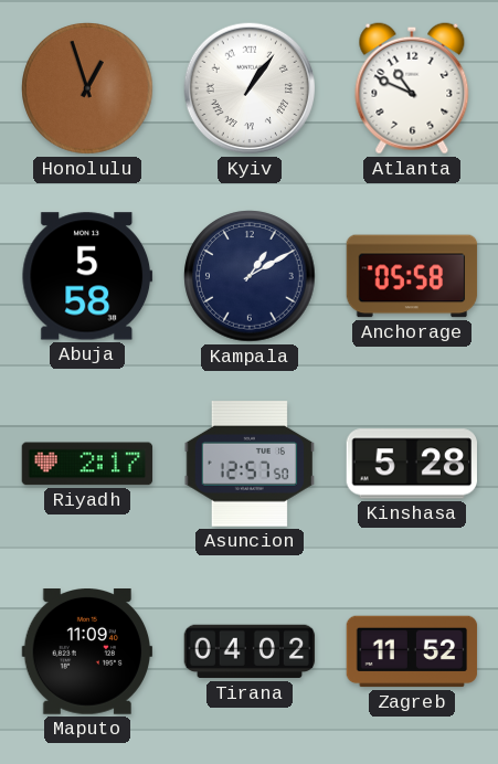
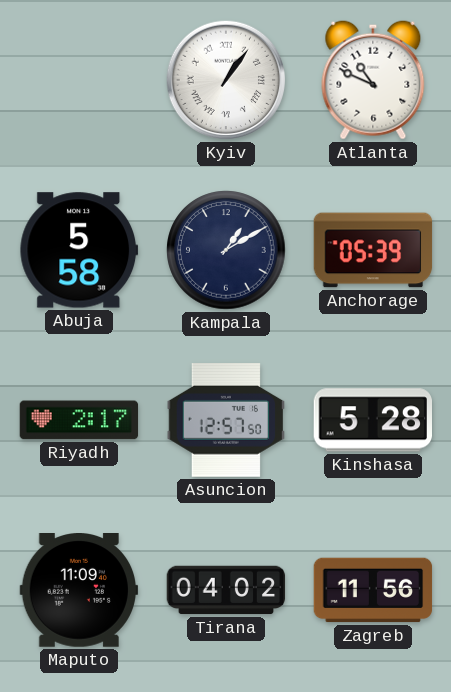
Honolulu: 12:57 -> none
Anchorage: 05:58 -> 05:39
Zagreb: 11:52 -> 11:56
